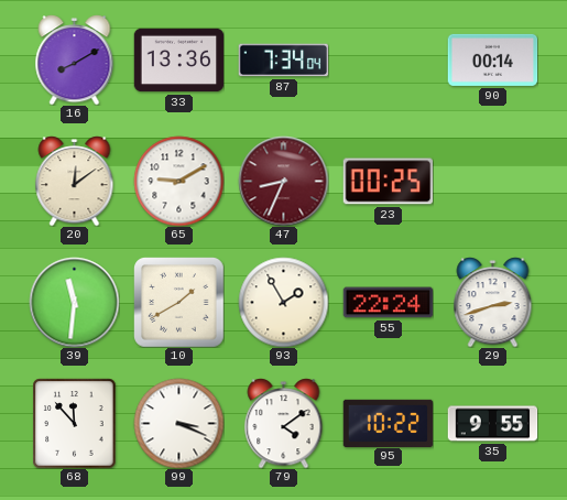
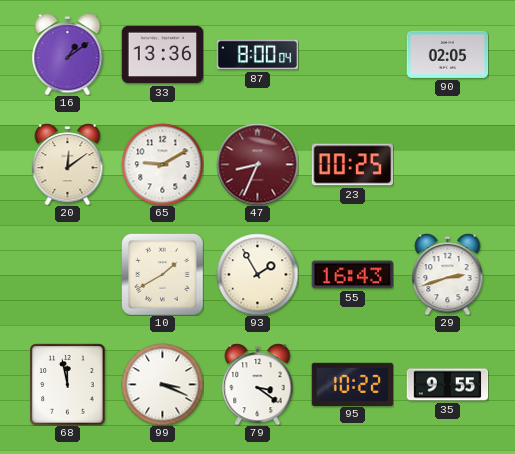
16: 8:10 -> 1:09
87: 7:34 -> 8:00
90: 00:14 -> 02:05
39: 11:31 -> none
55: 22:24 -> 16:43
68: 11:53 -> 11:58
79: 4:09 -> 3:21
